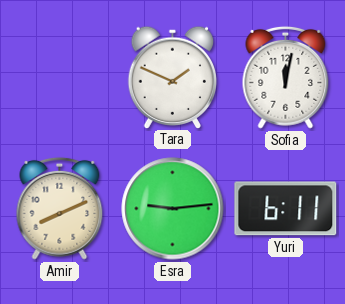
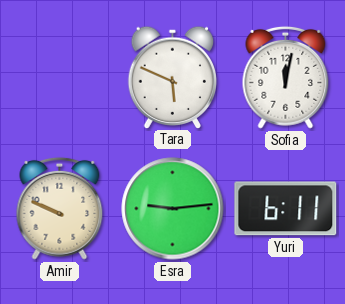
Tara: 1:49 -> 5:49
Amir: 8:11 -> 9:49
